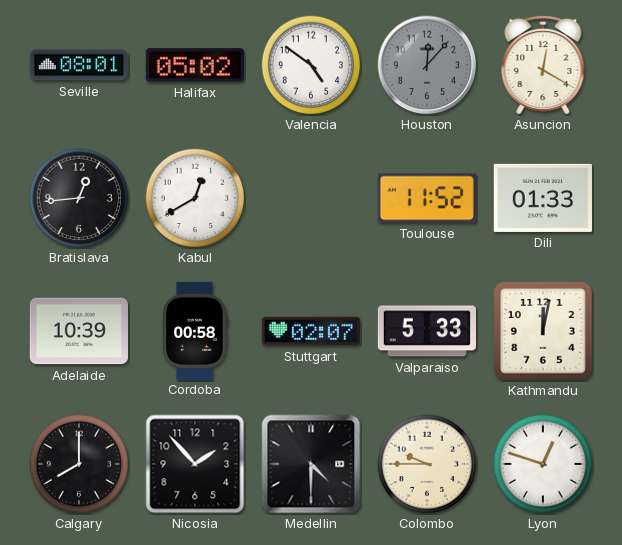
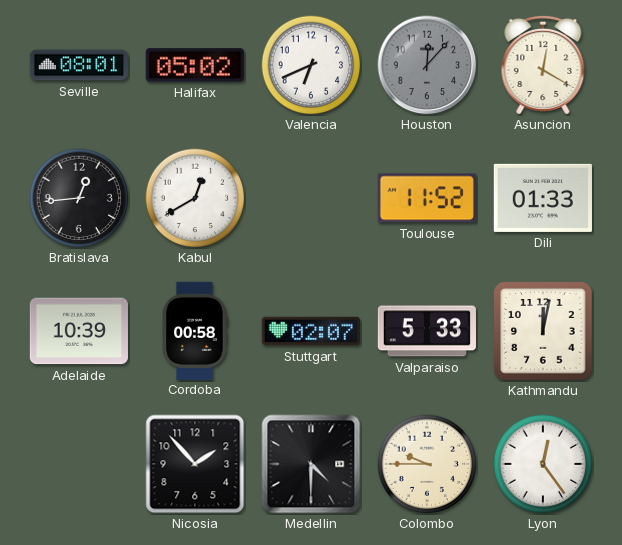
Valencia: 4:51 -> 6:41
Calgary: 8:00 -> none
Lyon: 12:48 -> 12:24
